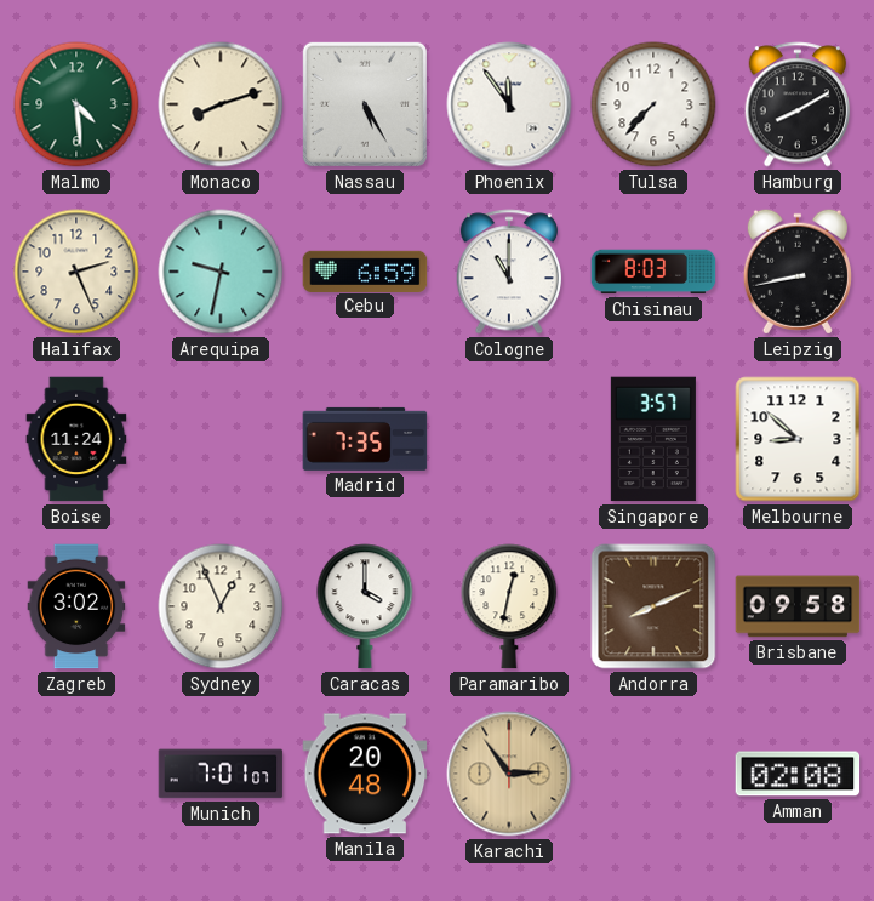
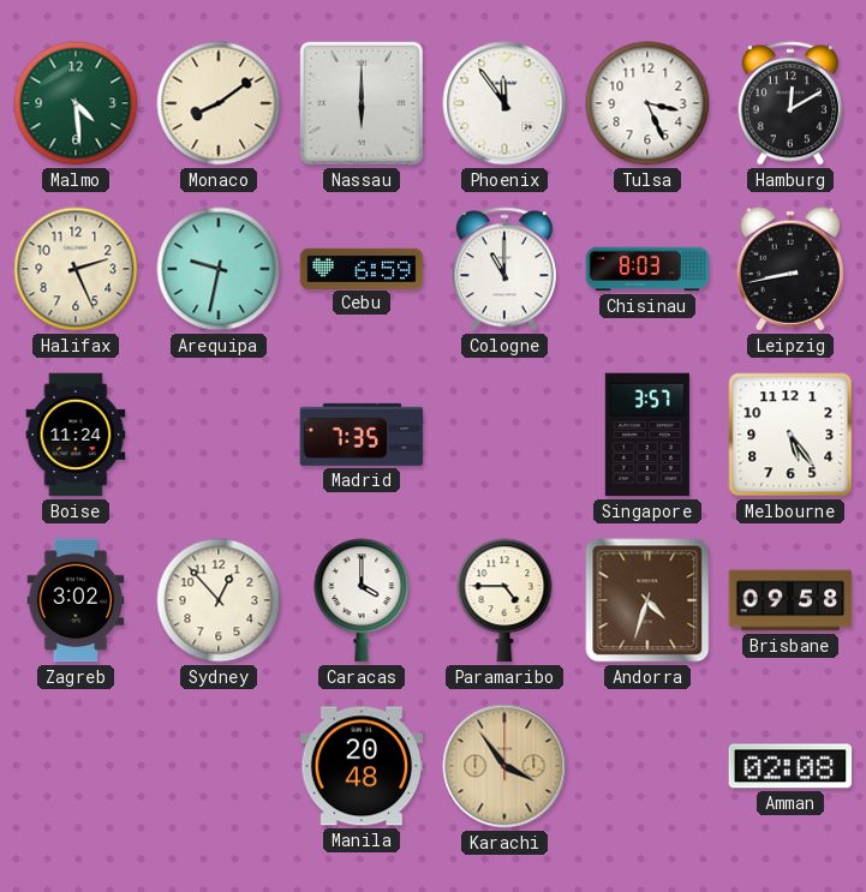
Monaco: 8:12 -> 8:09
Nassau: 5:25 -> 6:00
Tulsa: 7:37 -> 3:26
Hamburg: 8:10 -> 12:10
Melbourne: 8:52 -> 5:24
Sydney: 12:56 -> 12:53
Paramaribo: 12:32 -> 4:45
Andorra: 8:11 -> 4:33
Munich: 7:01 -> none
Karachi: 2:54 -> 3:54
